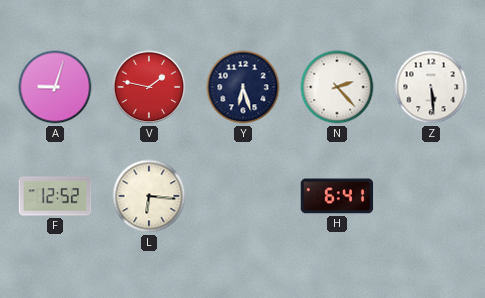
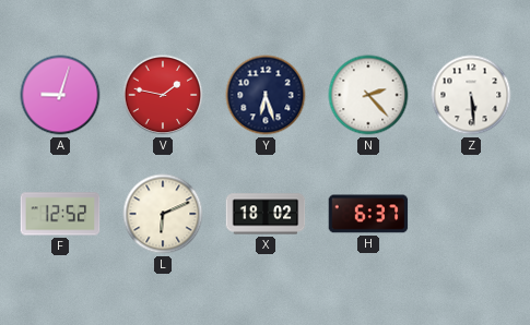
L: 6:16 -> 6:11
X: none -> 18:02
H: 6:41 -> 6:37
